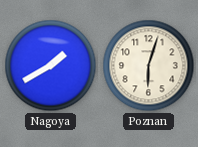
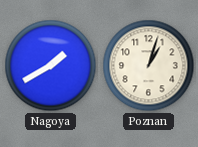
Poznan: 6:03 -> 1:03
